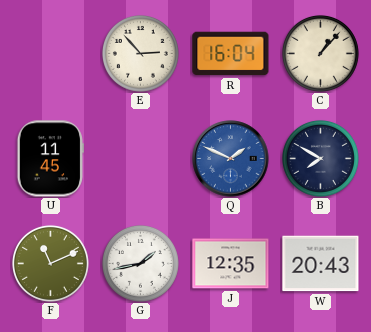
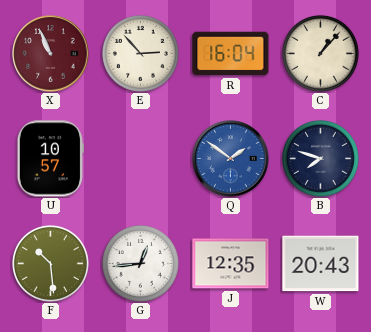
X: none -> 10:56
U: 11:45 -> 10:57
Q: 1:49 -> 1:51
B: 7:50 -> 7:48
F: 11:11 -> 10:29
G: 1:43 -> 12:44
